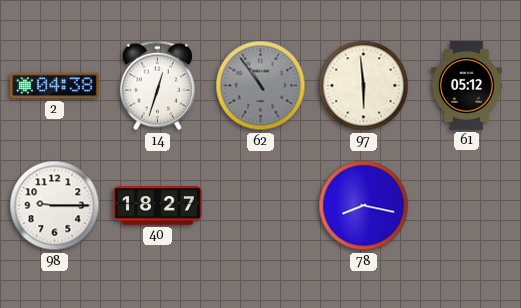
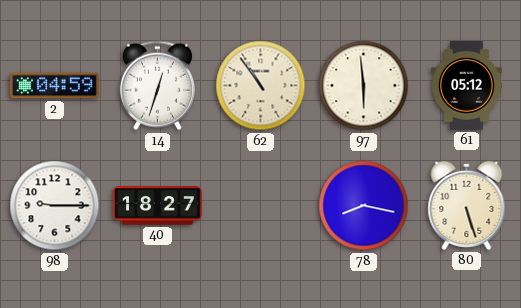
2: 04:38 -> 04:59
62 dial: grey -> cream
80: none -> 5:27
